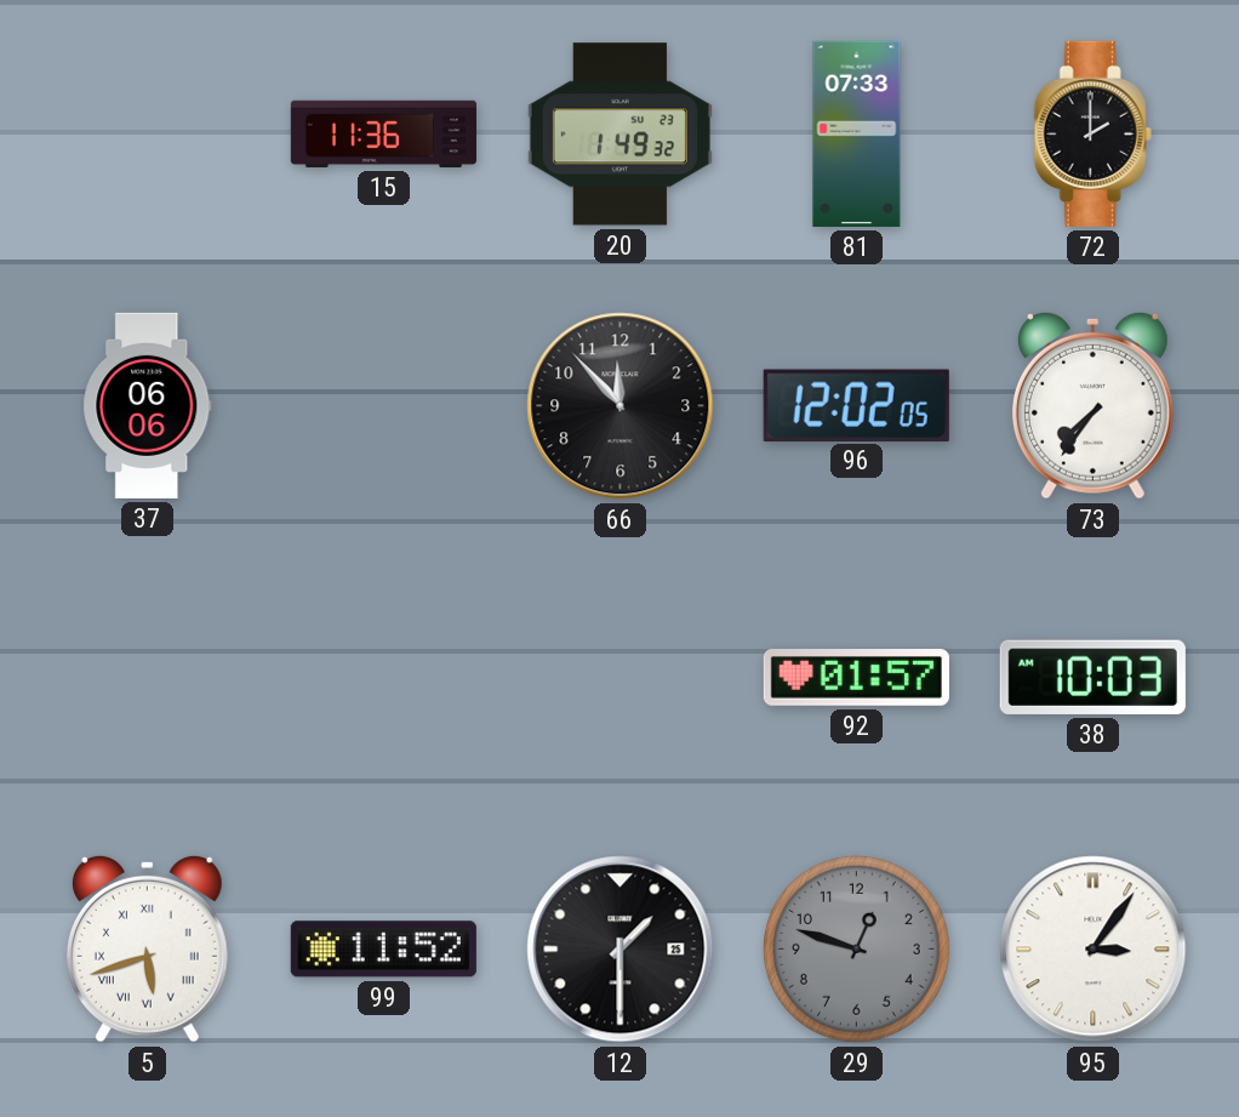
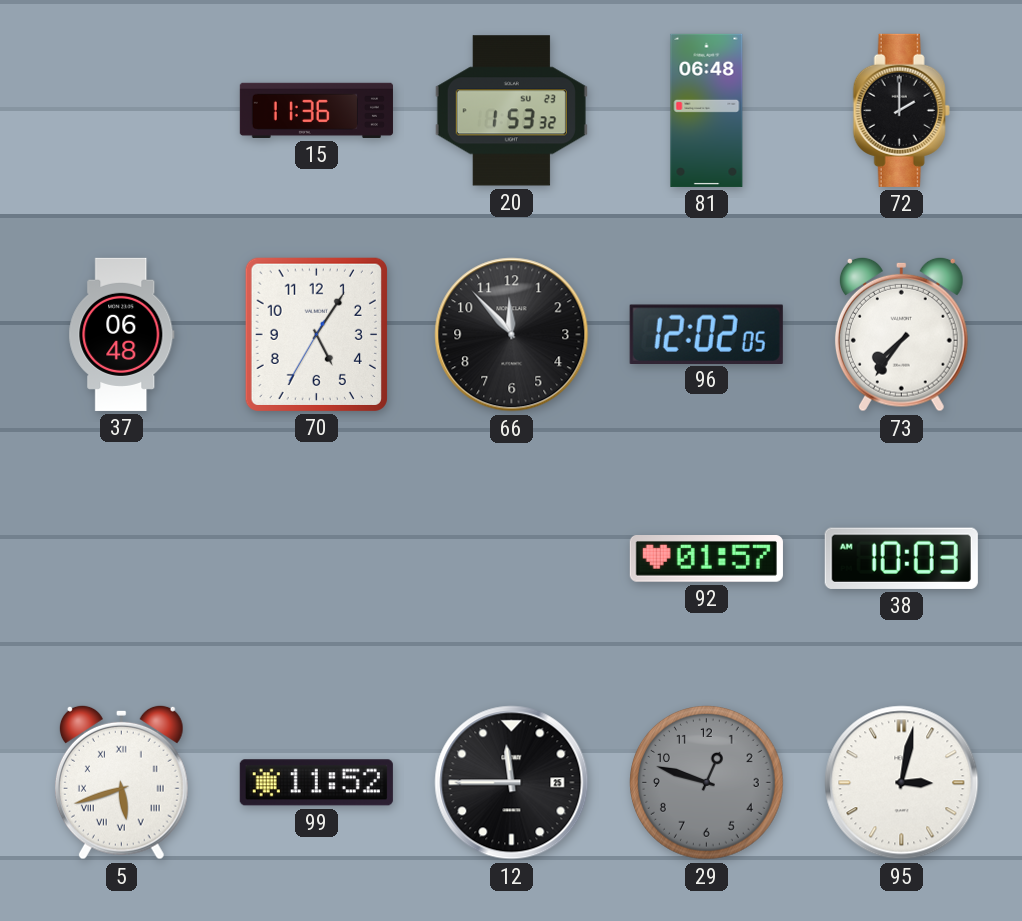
20: 1:49 -> 1:53
81: 07:33 -> 06:48
37: 06:06 -> 06:48
70: none -> 5:05
12: 1:30 -> 11:45
95: 3:06 -> 3:02
